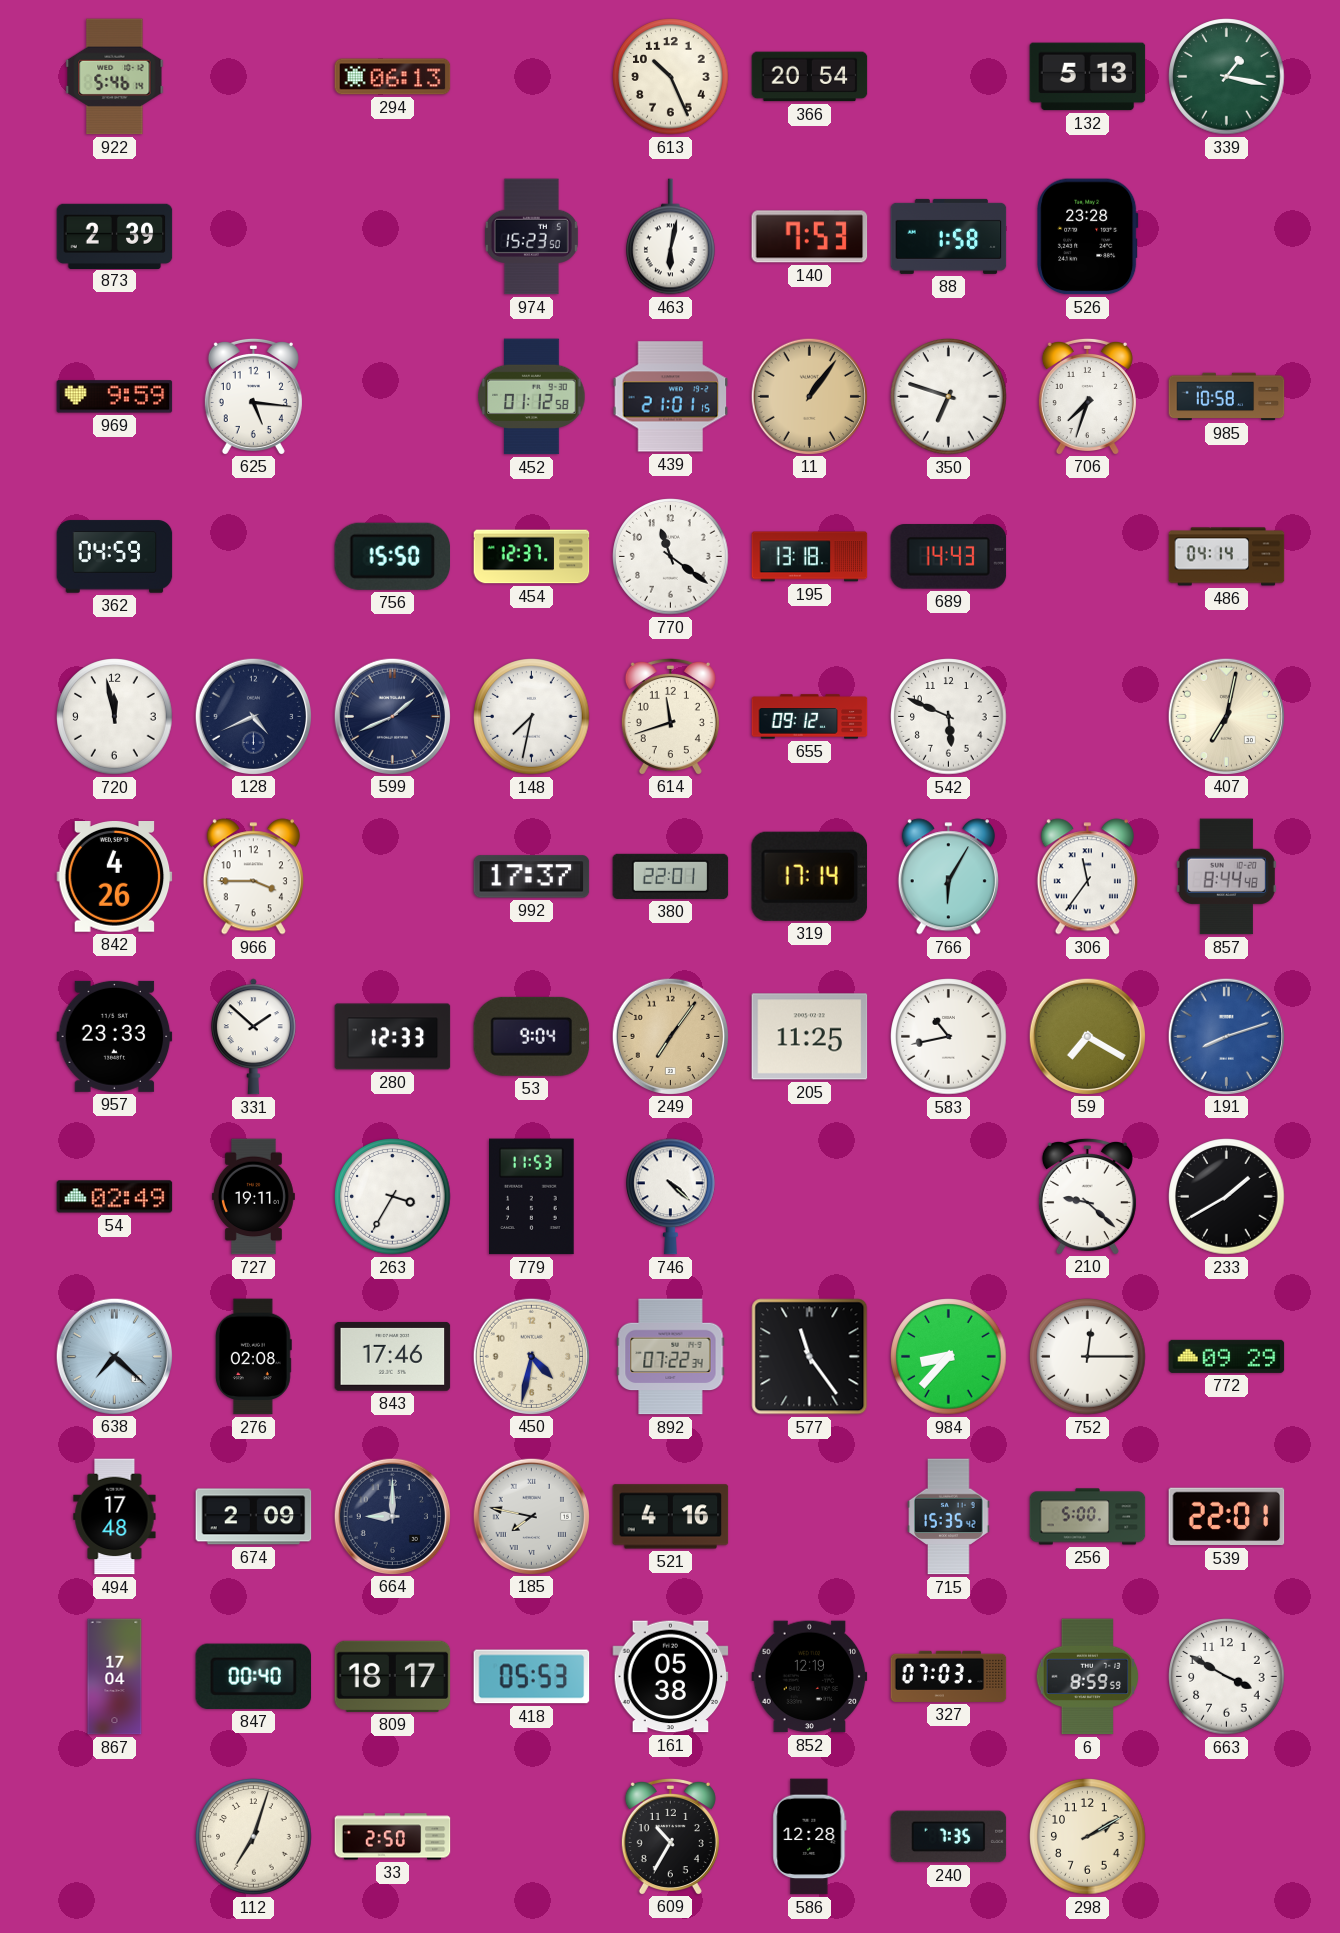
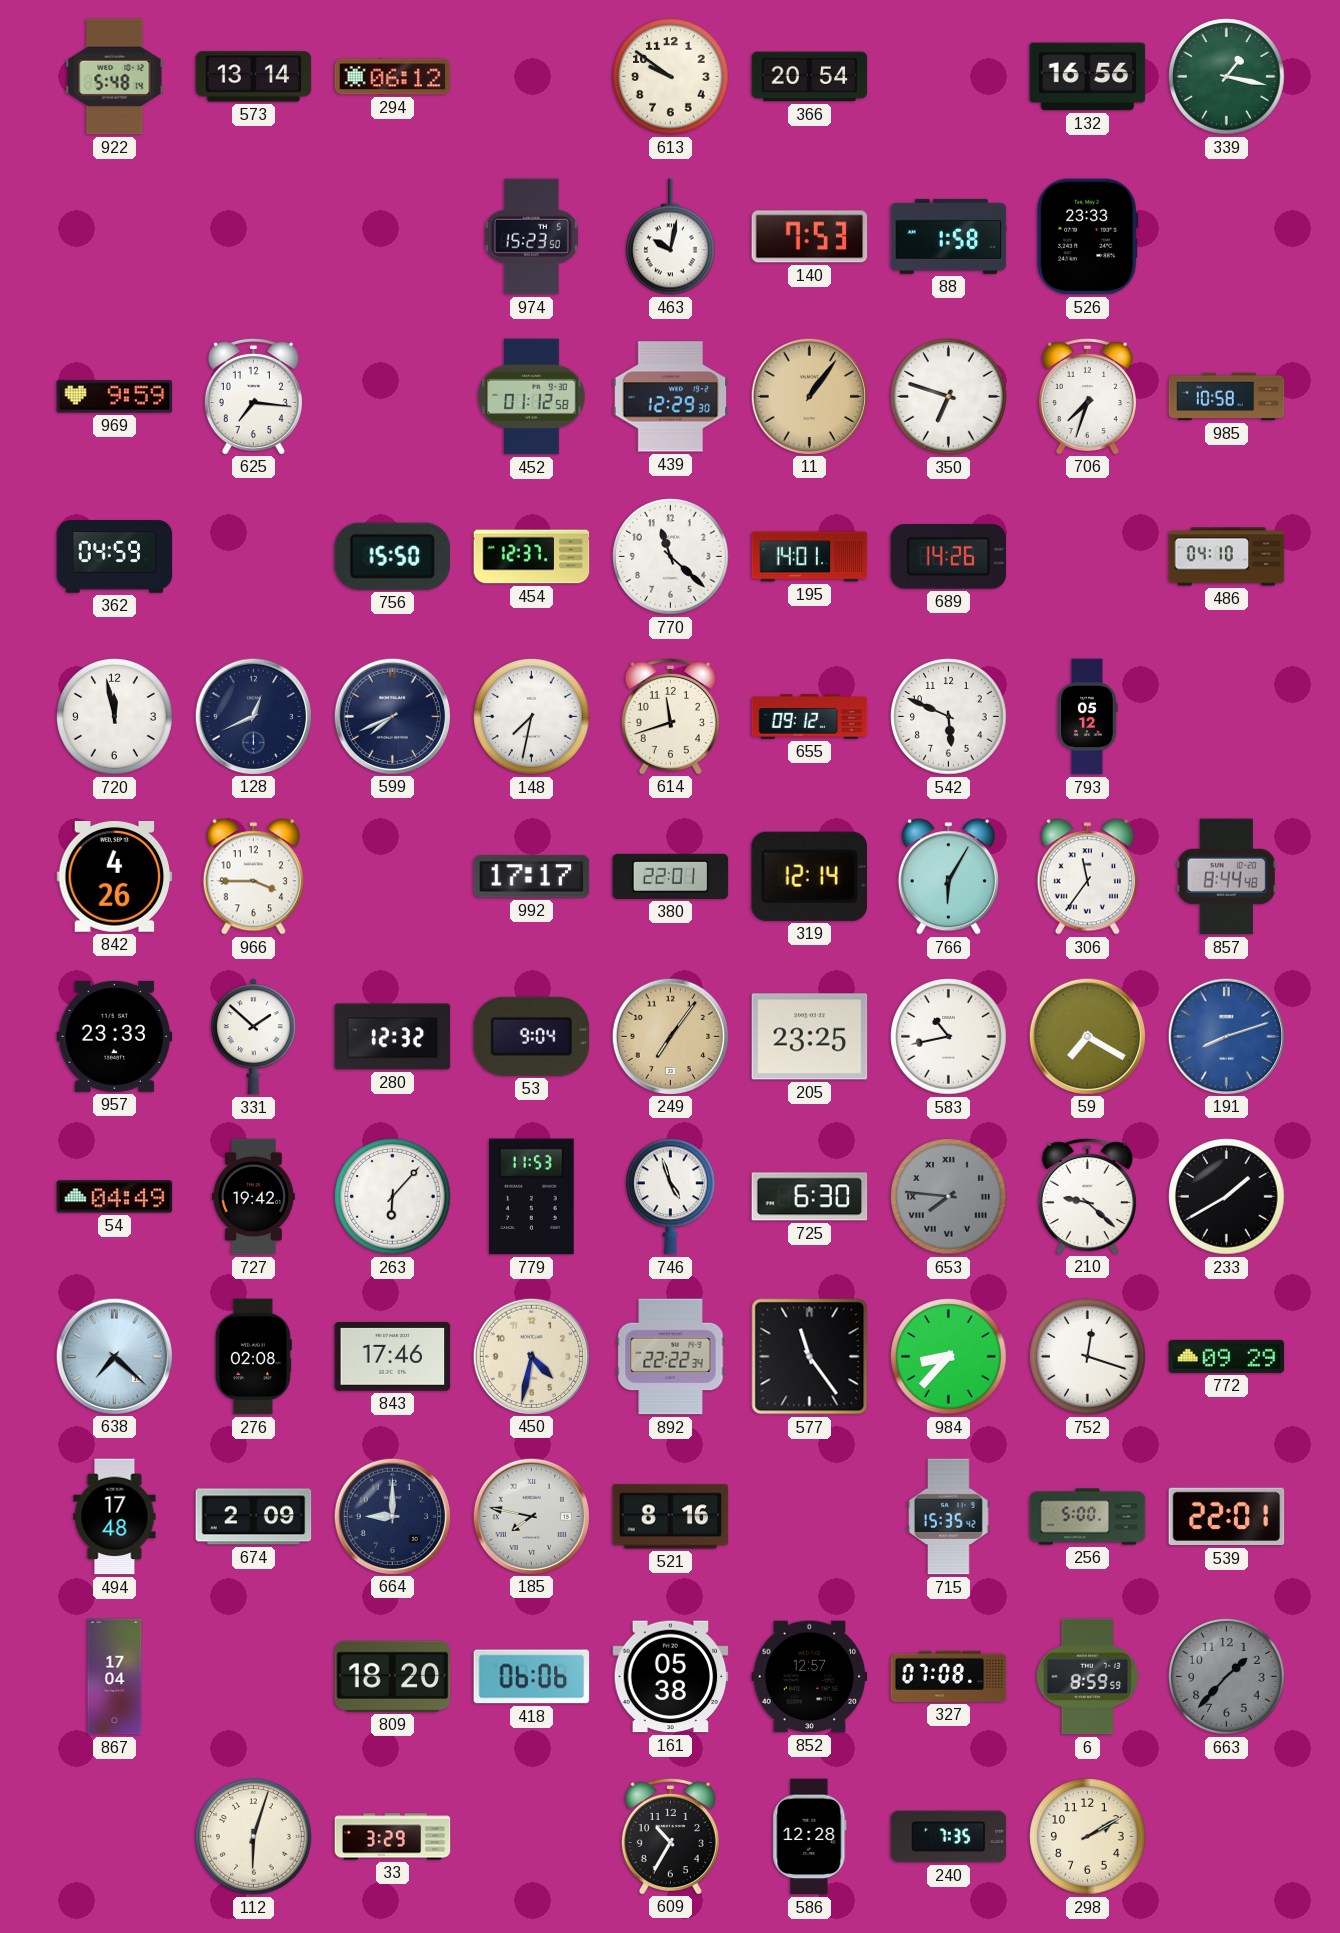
922: 5:46 -> 5:48
573: none -> 13:14
294: 06:13 -> 06:12
613: 10:26 -> 9:51
132: 5:13 -> 16:56
873: 2:39 -> none
463: 6:02 -> 10:02
526: 23:28 -> 23:33
625: 5:16 -> 7:16
439: 21:01 -> 12:29
770: 11:21 -> 11:22
195: 13:18 -> 14:01
689: 14:43 -> 14:26
486: 04:14 -> 04:10
128: 4:41 -> 12:41
599: 1:41 -> 7:41
793: none -> 05:12
407: 7:02 -> none
992: 17:37 -> 17:17
319: 17:14 -> 12:14
280: 12:33 -> 12:32
205: 11:25 -> 23:25
54: 02:49 -> 04:49
727: 19:11 -> 19:42
263: 3:35 -> 6:07
746: 4:22 -> 4:57
725: none -> 6:30
653: none -> 7:46
892: 07:22 -> 22:22
752: 12:15 -> 12:18
521: 4:16 -> 8:16
847: 00:40 -> none
809: 18:17 -> 18:20
418: 05:53 -> 06:06
852: 12:19 -> 12:57
327: 07:03 -> 07:08
663: 3:50 -> 1:37
663 dial: white -> grey
112: 7:03 -> 6:03
33: 2:50 -> 3:29
